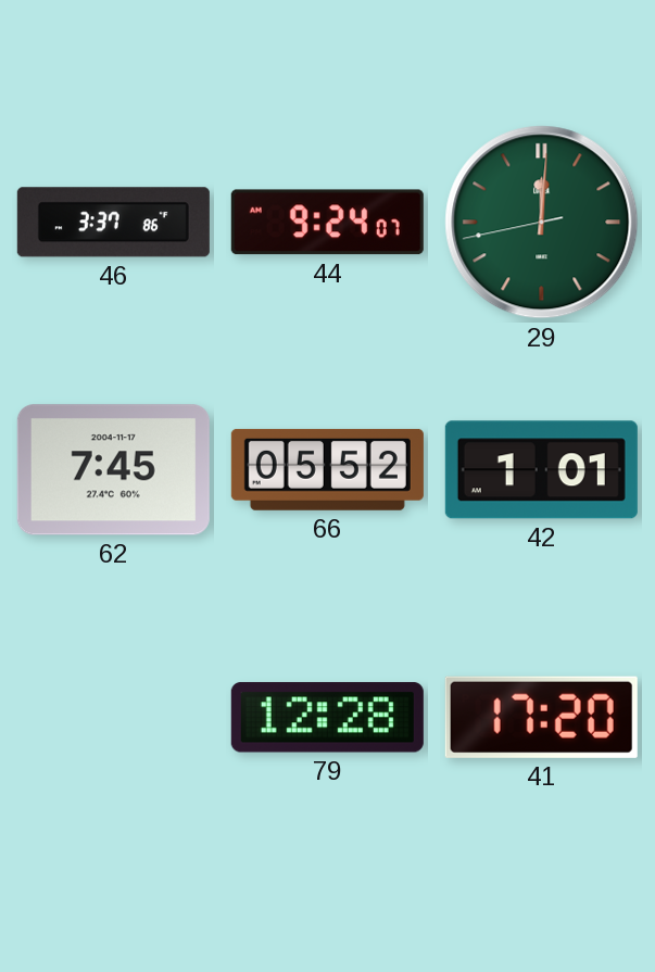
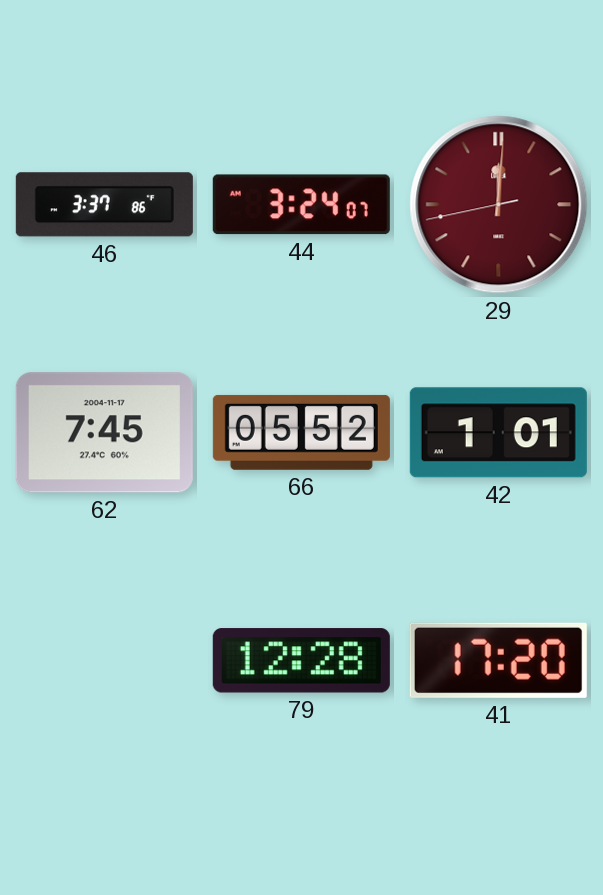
44: 9:24 -> 3:24
29 dial: green -> burgundy
